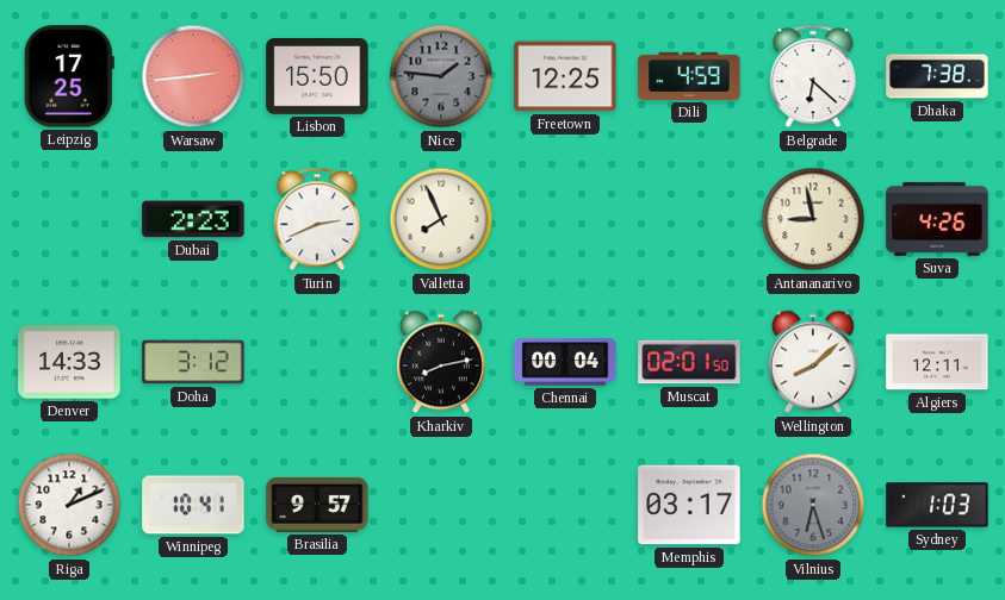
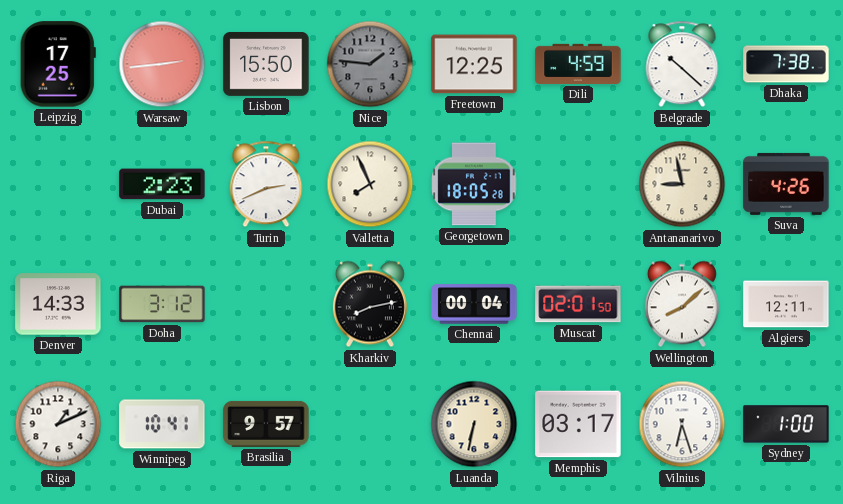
Belgrade: 6:22 -> 10:22
Georgetown: none -> 18:05
Luanda: none -> 6:32
Vilnius dial: grey -> white
Sydney: 1:03 -> 1:00
